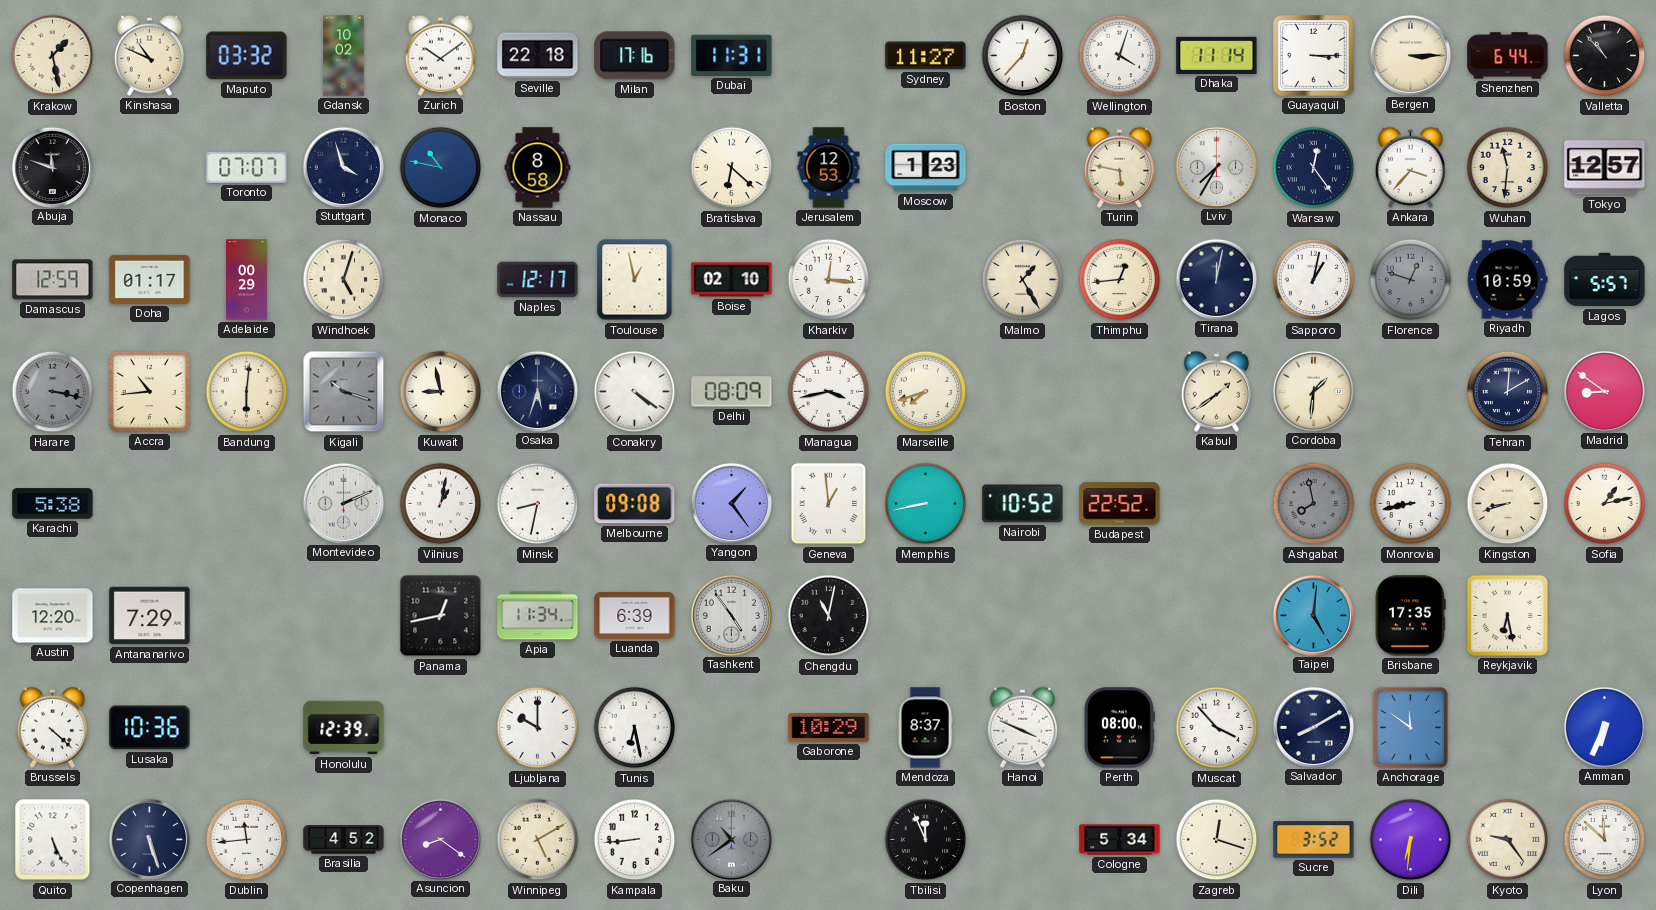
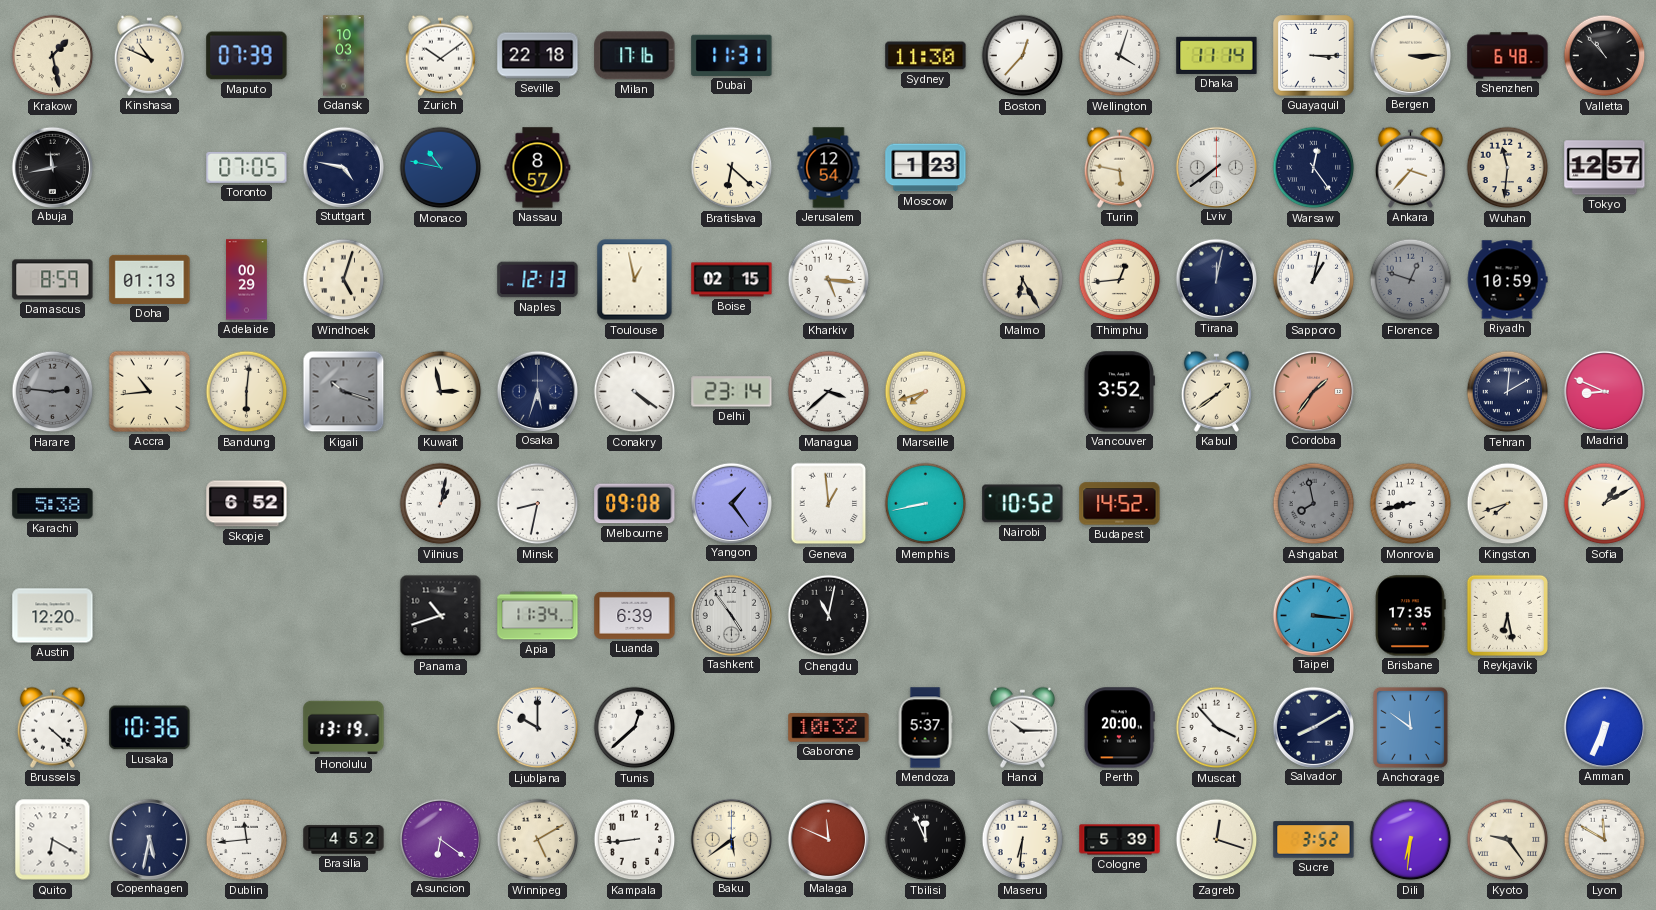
Maputo: 03:32 -> 07:39
Gdansk: 10:02 -> 10:03
Sydney: 11:27 -> 11:30
Shenzhen: 6:44 -> 6:48
Abuja: 11:48 -> 11:43
Toronto: 07:07 -> 07:05
Stuttgart: 3:57 -> 4:47
Nassau: 8:58 -> 8:57
Jerusalem: 12:53 -> 12:54
Lviv: 7:35 -> 7:39
Damascus: 12:59 -> 8:59
Doha: 01:17 -> 01:13
Naples: 12:17 -> 12:13
Boise: 02:10 -> 02:15
Kharkiv: 12:16 -> 5:16
Malmo: 1:25 -> 6:25
Lagos: 5:57 -> none
Harare: 3:17 -> 2:46
Kuwait: 8:58 -> 2:58
Delhi: 08:09 -> 23:14
Managua: 3:43 -> 3:38
Vancouver: none -> 3:52
Cordoba: 1:31 -> 1:36
Cordoba dial: cream -> salmon
Madrid: 8:51 -> 8:49
Skopje: none -> 6:52
Montevideo: 2:11 -> none
Budapest: 22:52 -> 14:52
Kingston: 8:42 -> 7:42
Sofia: 1:13 -> 1:10
Antananarivo: 7:29 -> none
Panama: 12:43 -> 10:42
Taipei: 5:01 -> 3:16
Honolulu: 12:39 -> 13:19
Tunis: 6:28 -> 12:38
Gaborone: 10:29 -> 10:32
Mendoza: 8:37 -> 5:37
Hanoi: 3:49 -> 10:15
Perth: 08:00 -> 20:00
Quito: 5:26 -> 6:20
Copenhagen: 5:27 -> 5:32
Asuncion: 8:21 -> 6:21
Baku: 10:39 -> 5:39
Baku dial: grey -> cream
Malaga: none -> 11:49
Maseru: none -> 6:31
Cologne: 5:34 -> 5:39
Lyon: 11:52 -> 11:50
